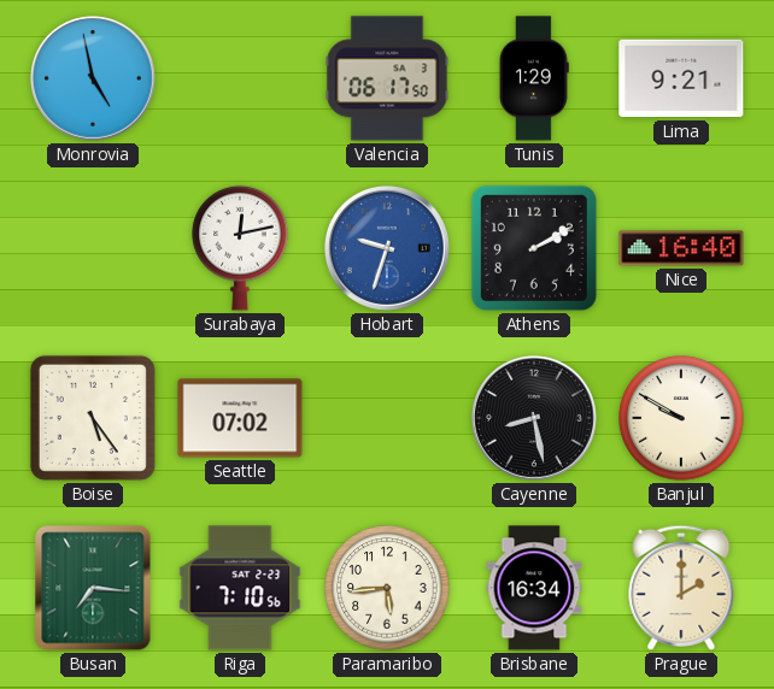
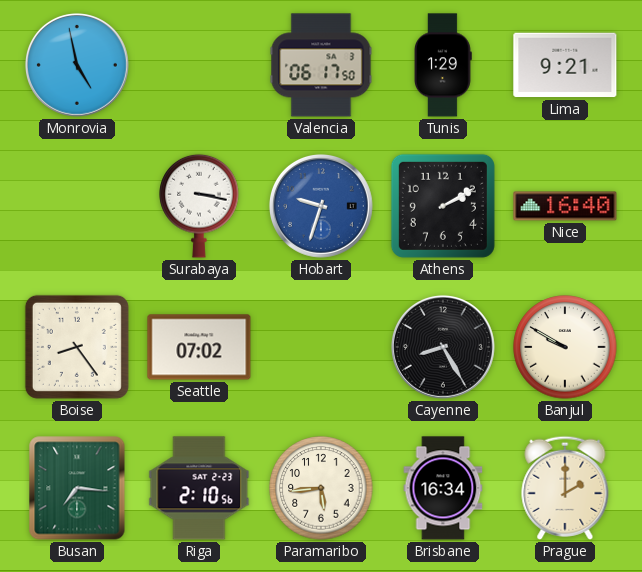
Surabaya: 12:13 -> 3:17
Boise: 5:24 -> 8:24
Cayenne: 8:28 -> 8:25
Riga: 7:10 -> 2:10
